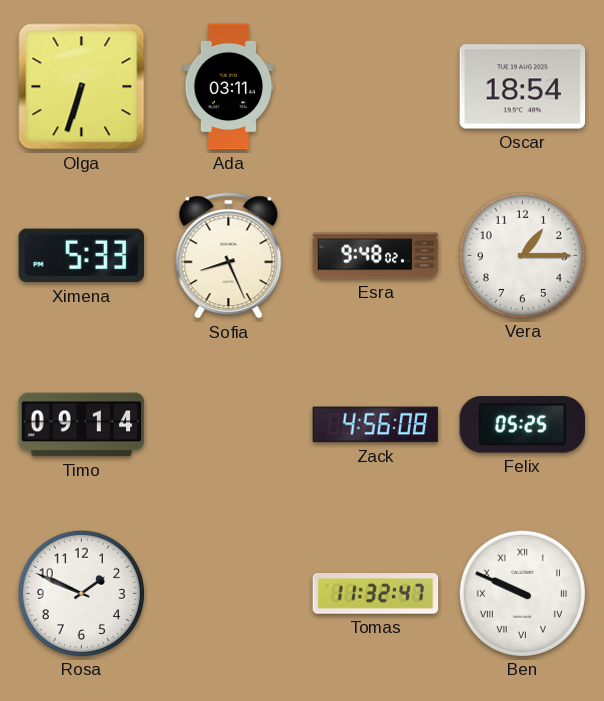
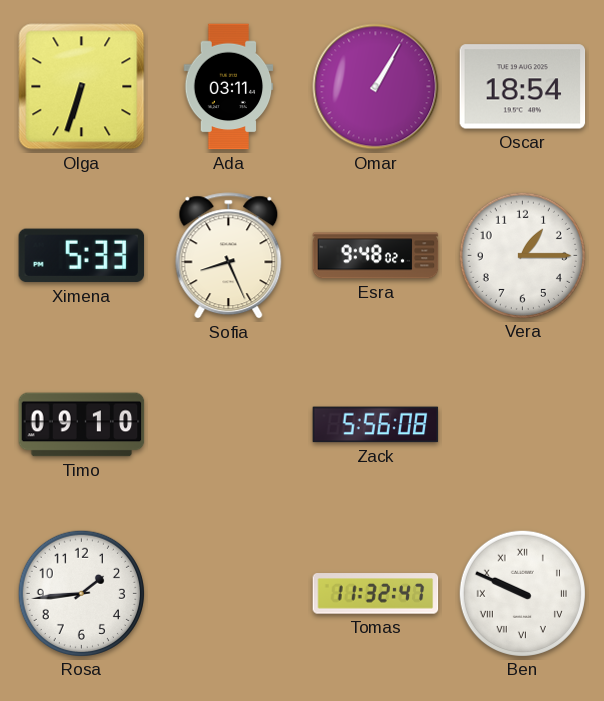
Omar: none -> 1:05
Timo: 09:14 -> 09:10
Zack: 4:56 -> 5:56
Felix: 05:25 -> none
Rosa: 1:49 -> 1:44
